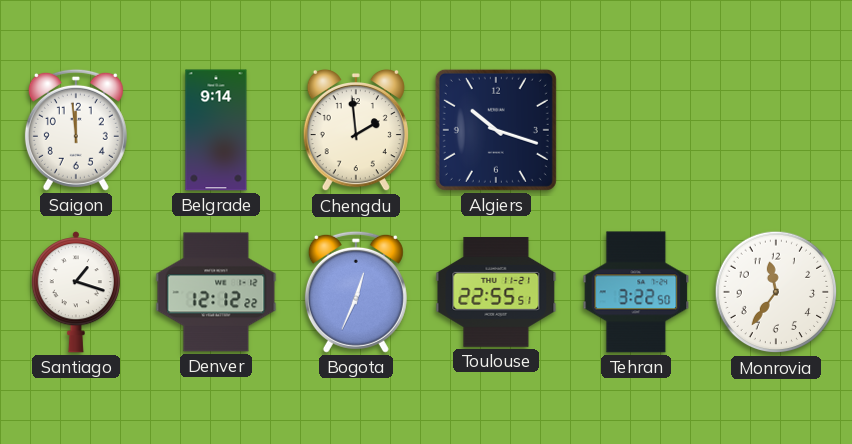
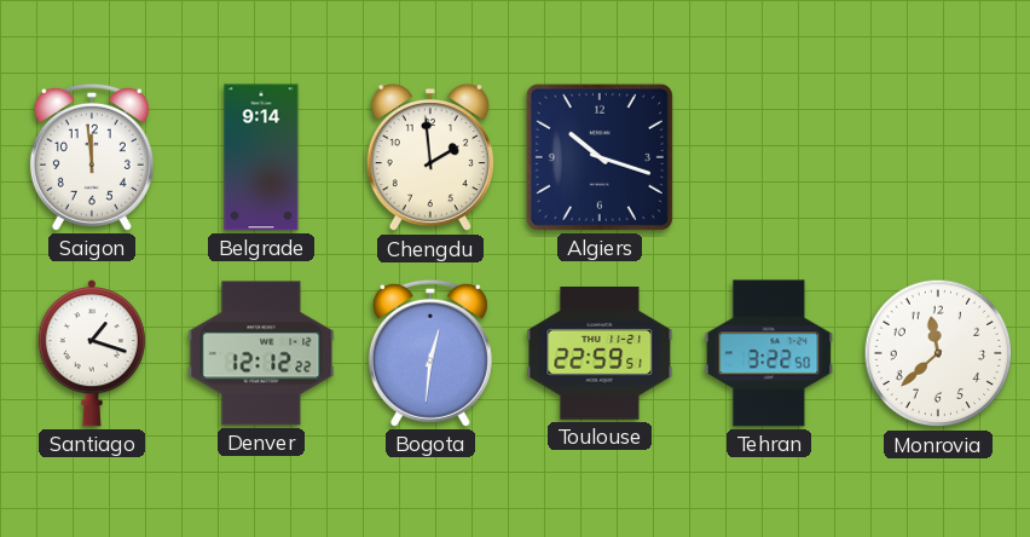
Bogota: 12:34 -> 12:31
Toulouse: 22:55 -> 22:59
Monrovia: 11:36 -> 11:38
